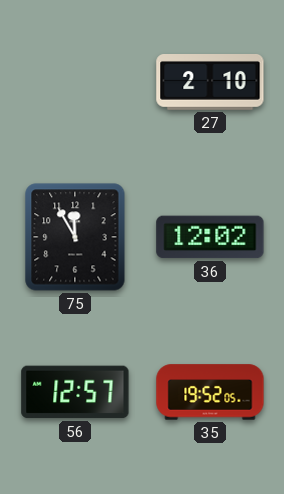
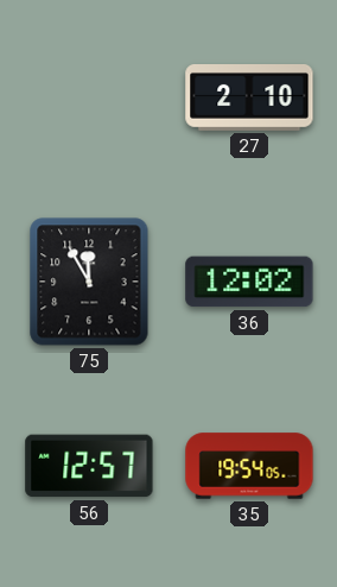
35: 19:52 -> 19:54
